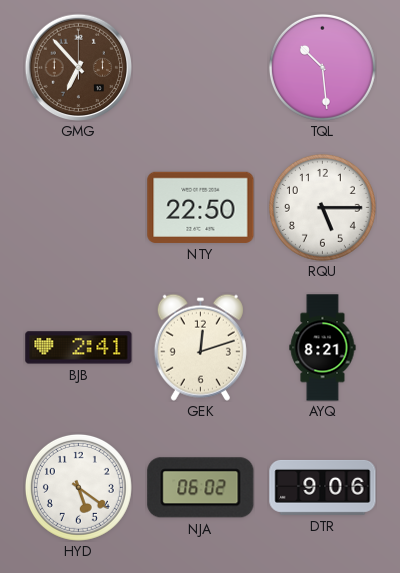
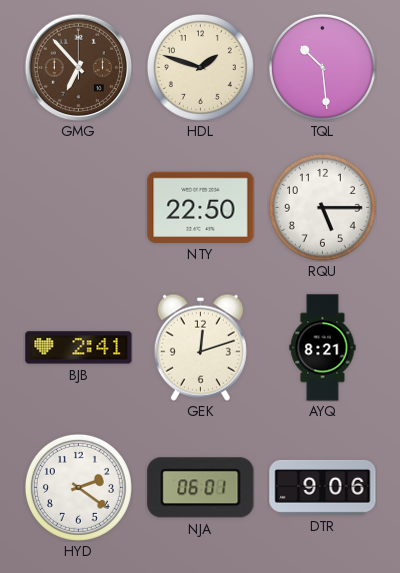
HDL: none -> 1:48
HYD: 5:21 -> 2:21
NJA: 06:02 -> 06:01
